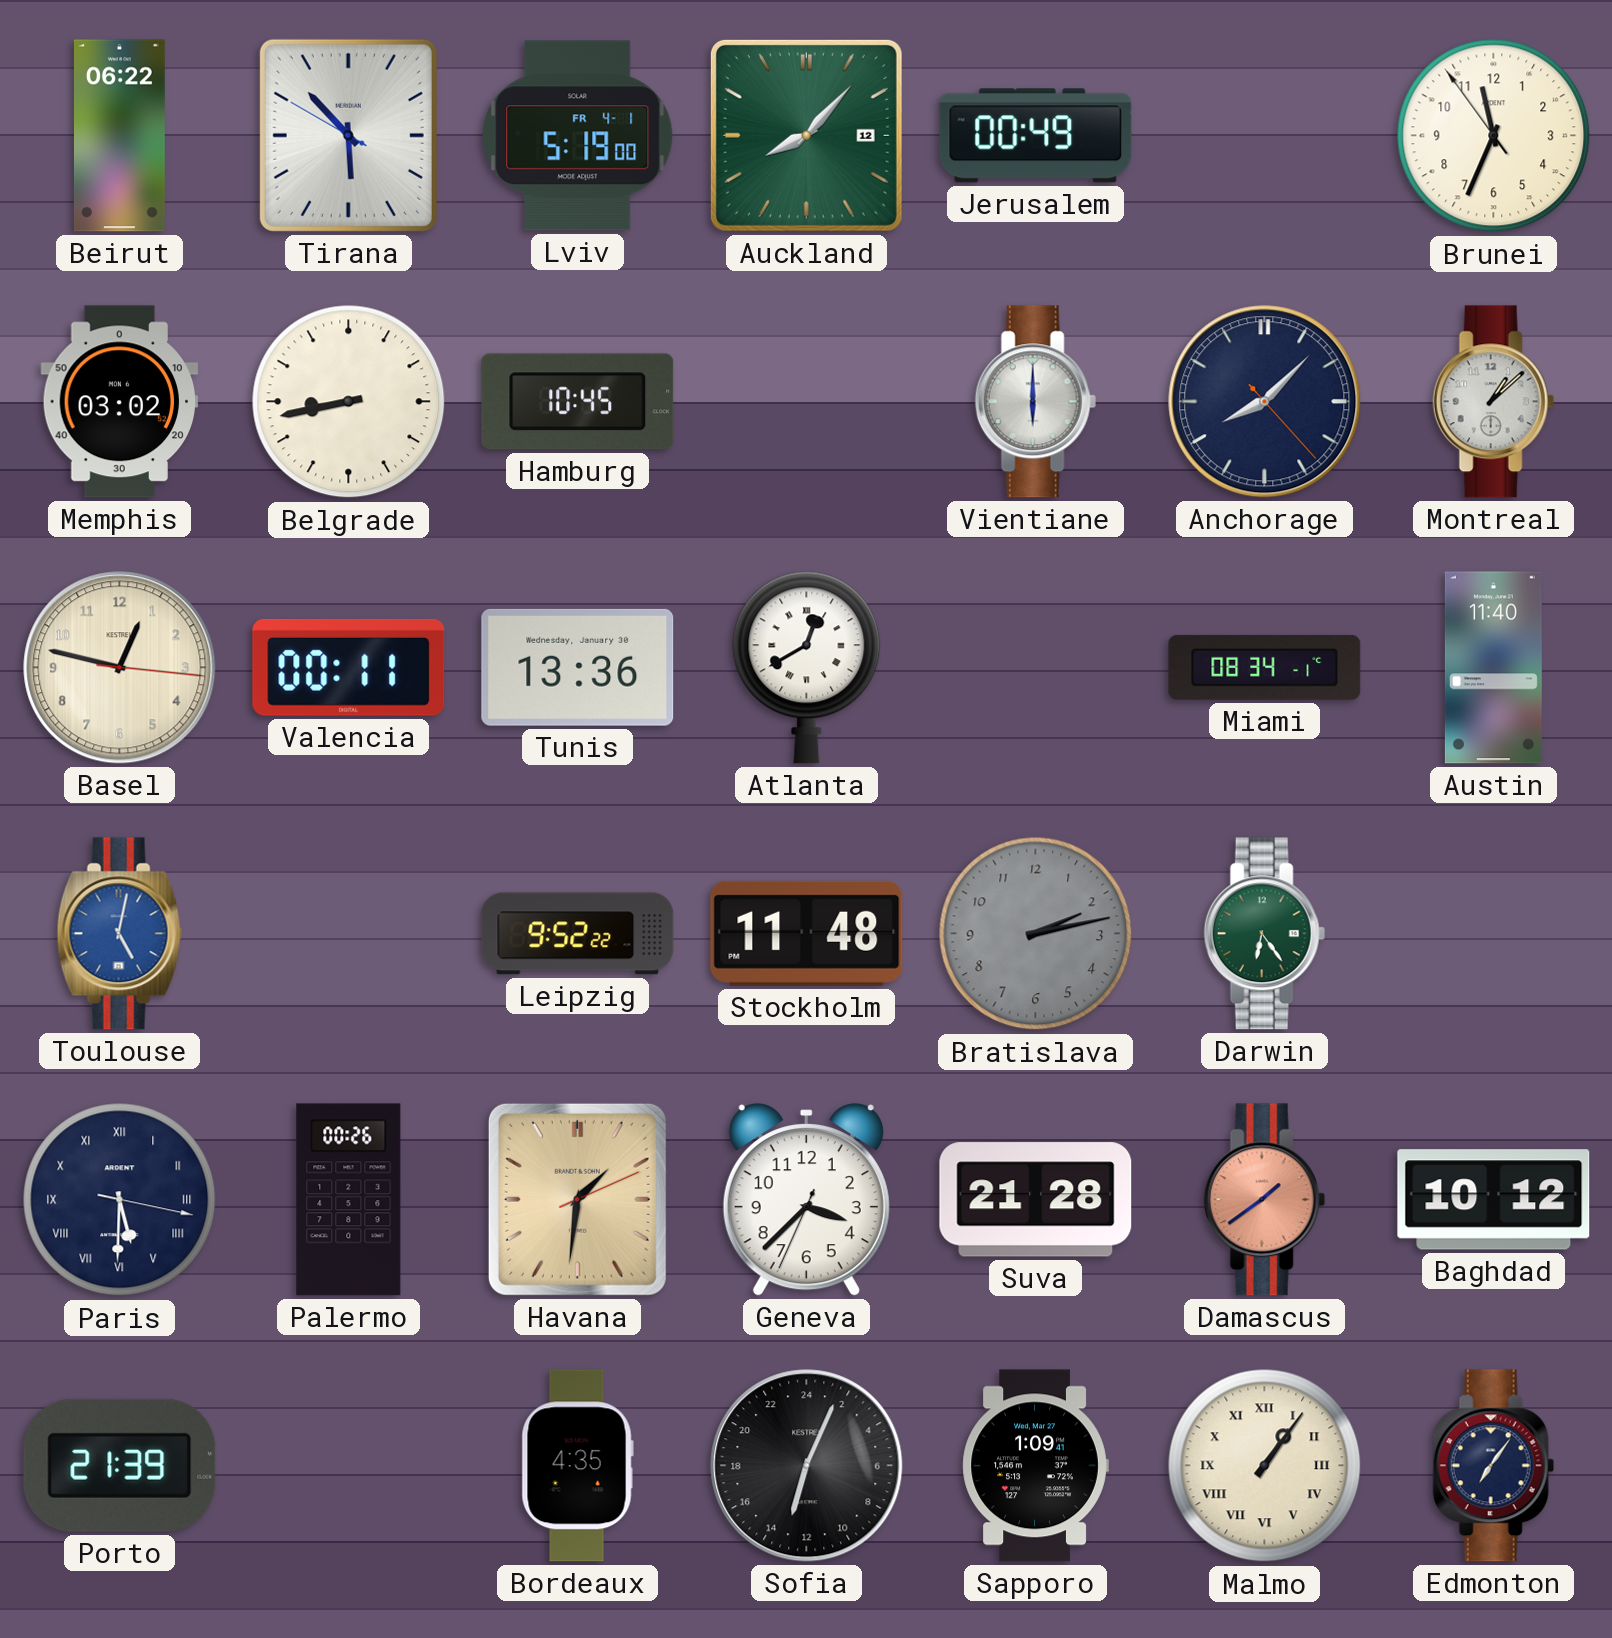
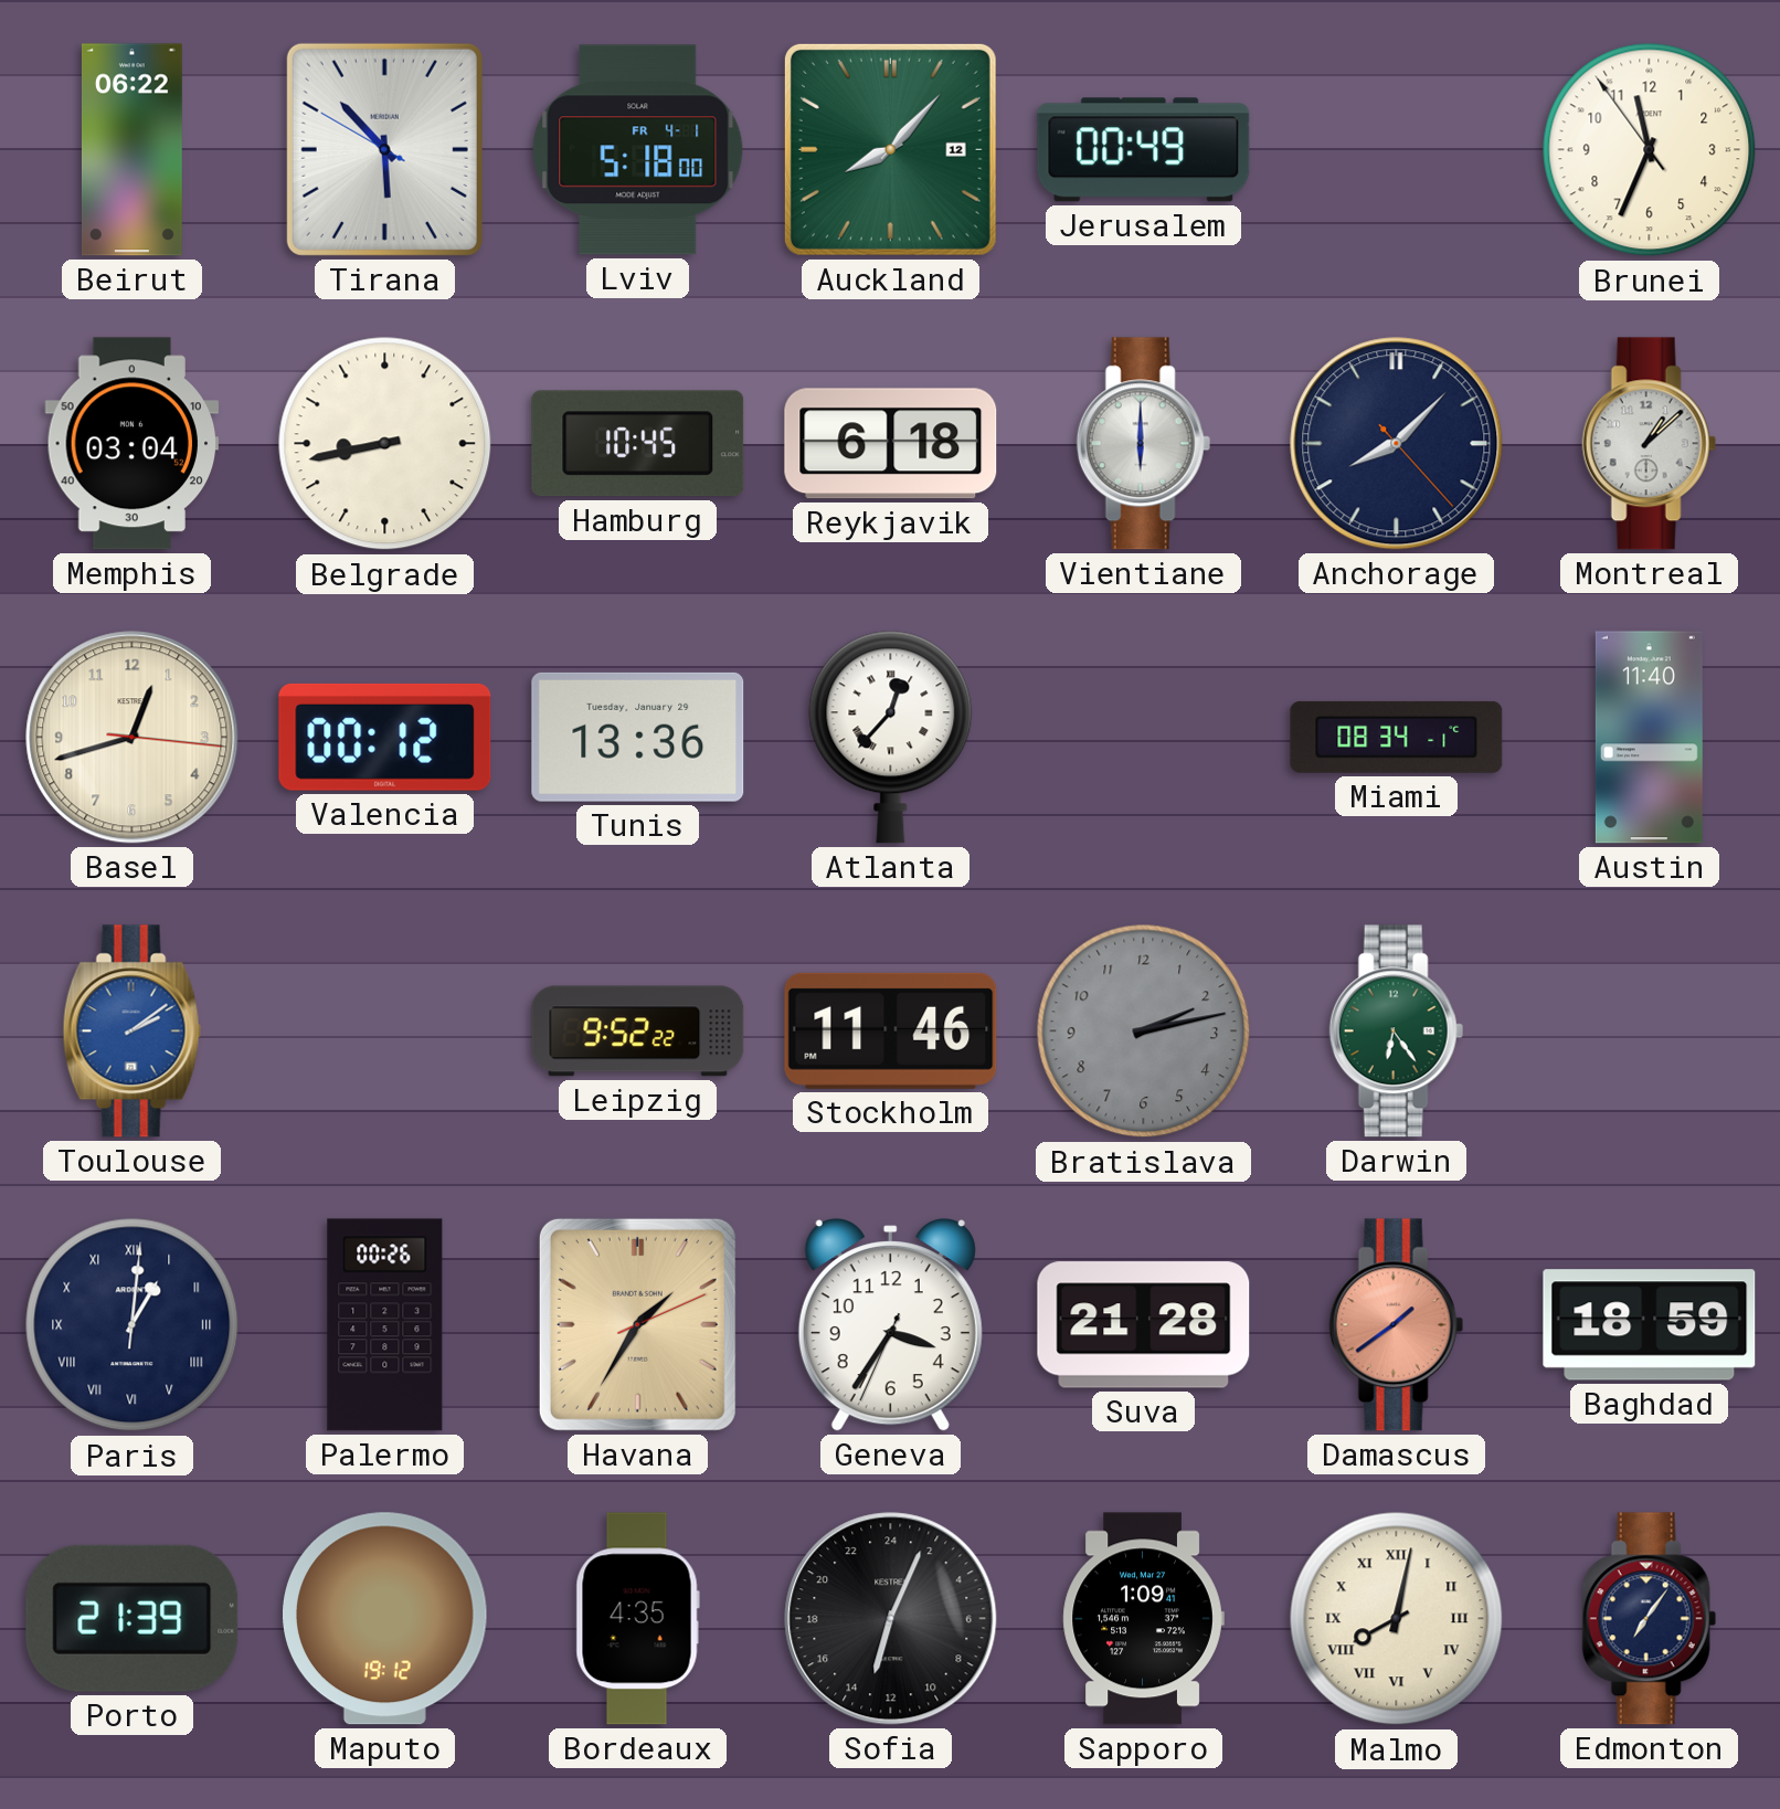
Lviv: 5:19 -> 5:18
Memphis: 03:02 -> 03:04
Reykjavik: none -> 6:18
Basel: 12:47 -> 12:42
Valencia: 00:11 -> 00:12
Tunis date: Wednesday, January 30 -> Tuesday, January 29
Atlanta: 12:40 -> 12:37
Toulouse: 5:02 -> 2:09
Stockholm: 11:48 -> 11:46
Paris: 5:30 -> 1:01
Havana: 1:31 -> 1:35
Geneva: 3:37 -> 3:35
Baghdad: 10:12 -> 18:59
Maputo: none -> 19:12
Malmo: 1:06 -> 8:02
